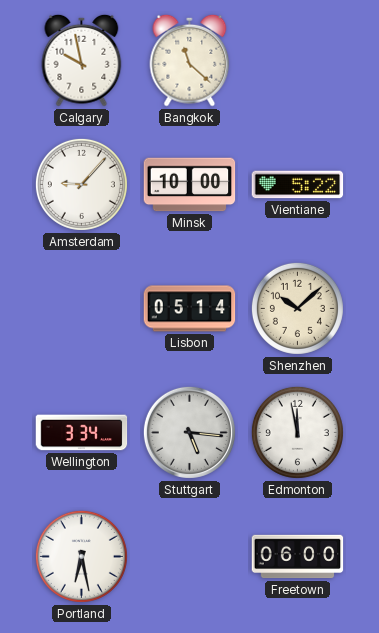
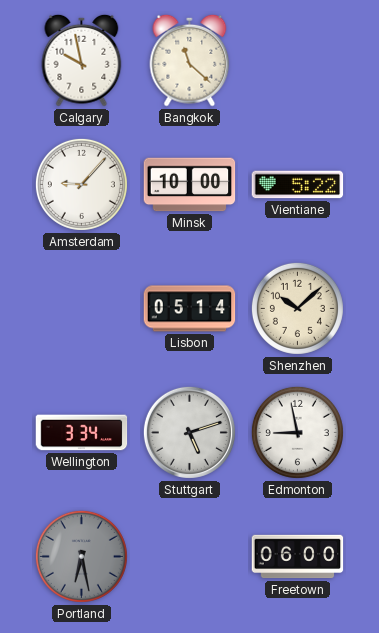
Stuttgart: 5:16 -> 5:12
Edmonton: 11:58 -> 8:58
Portland dial: white -> grey
